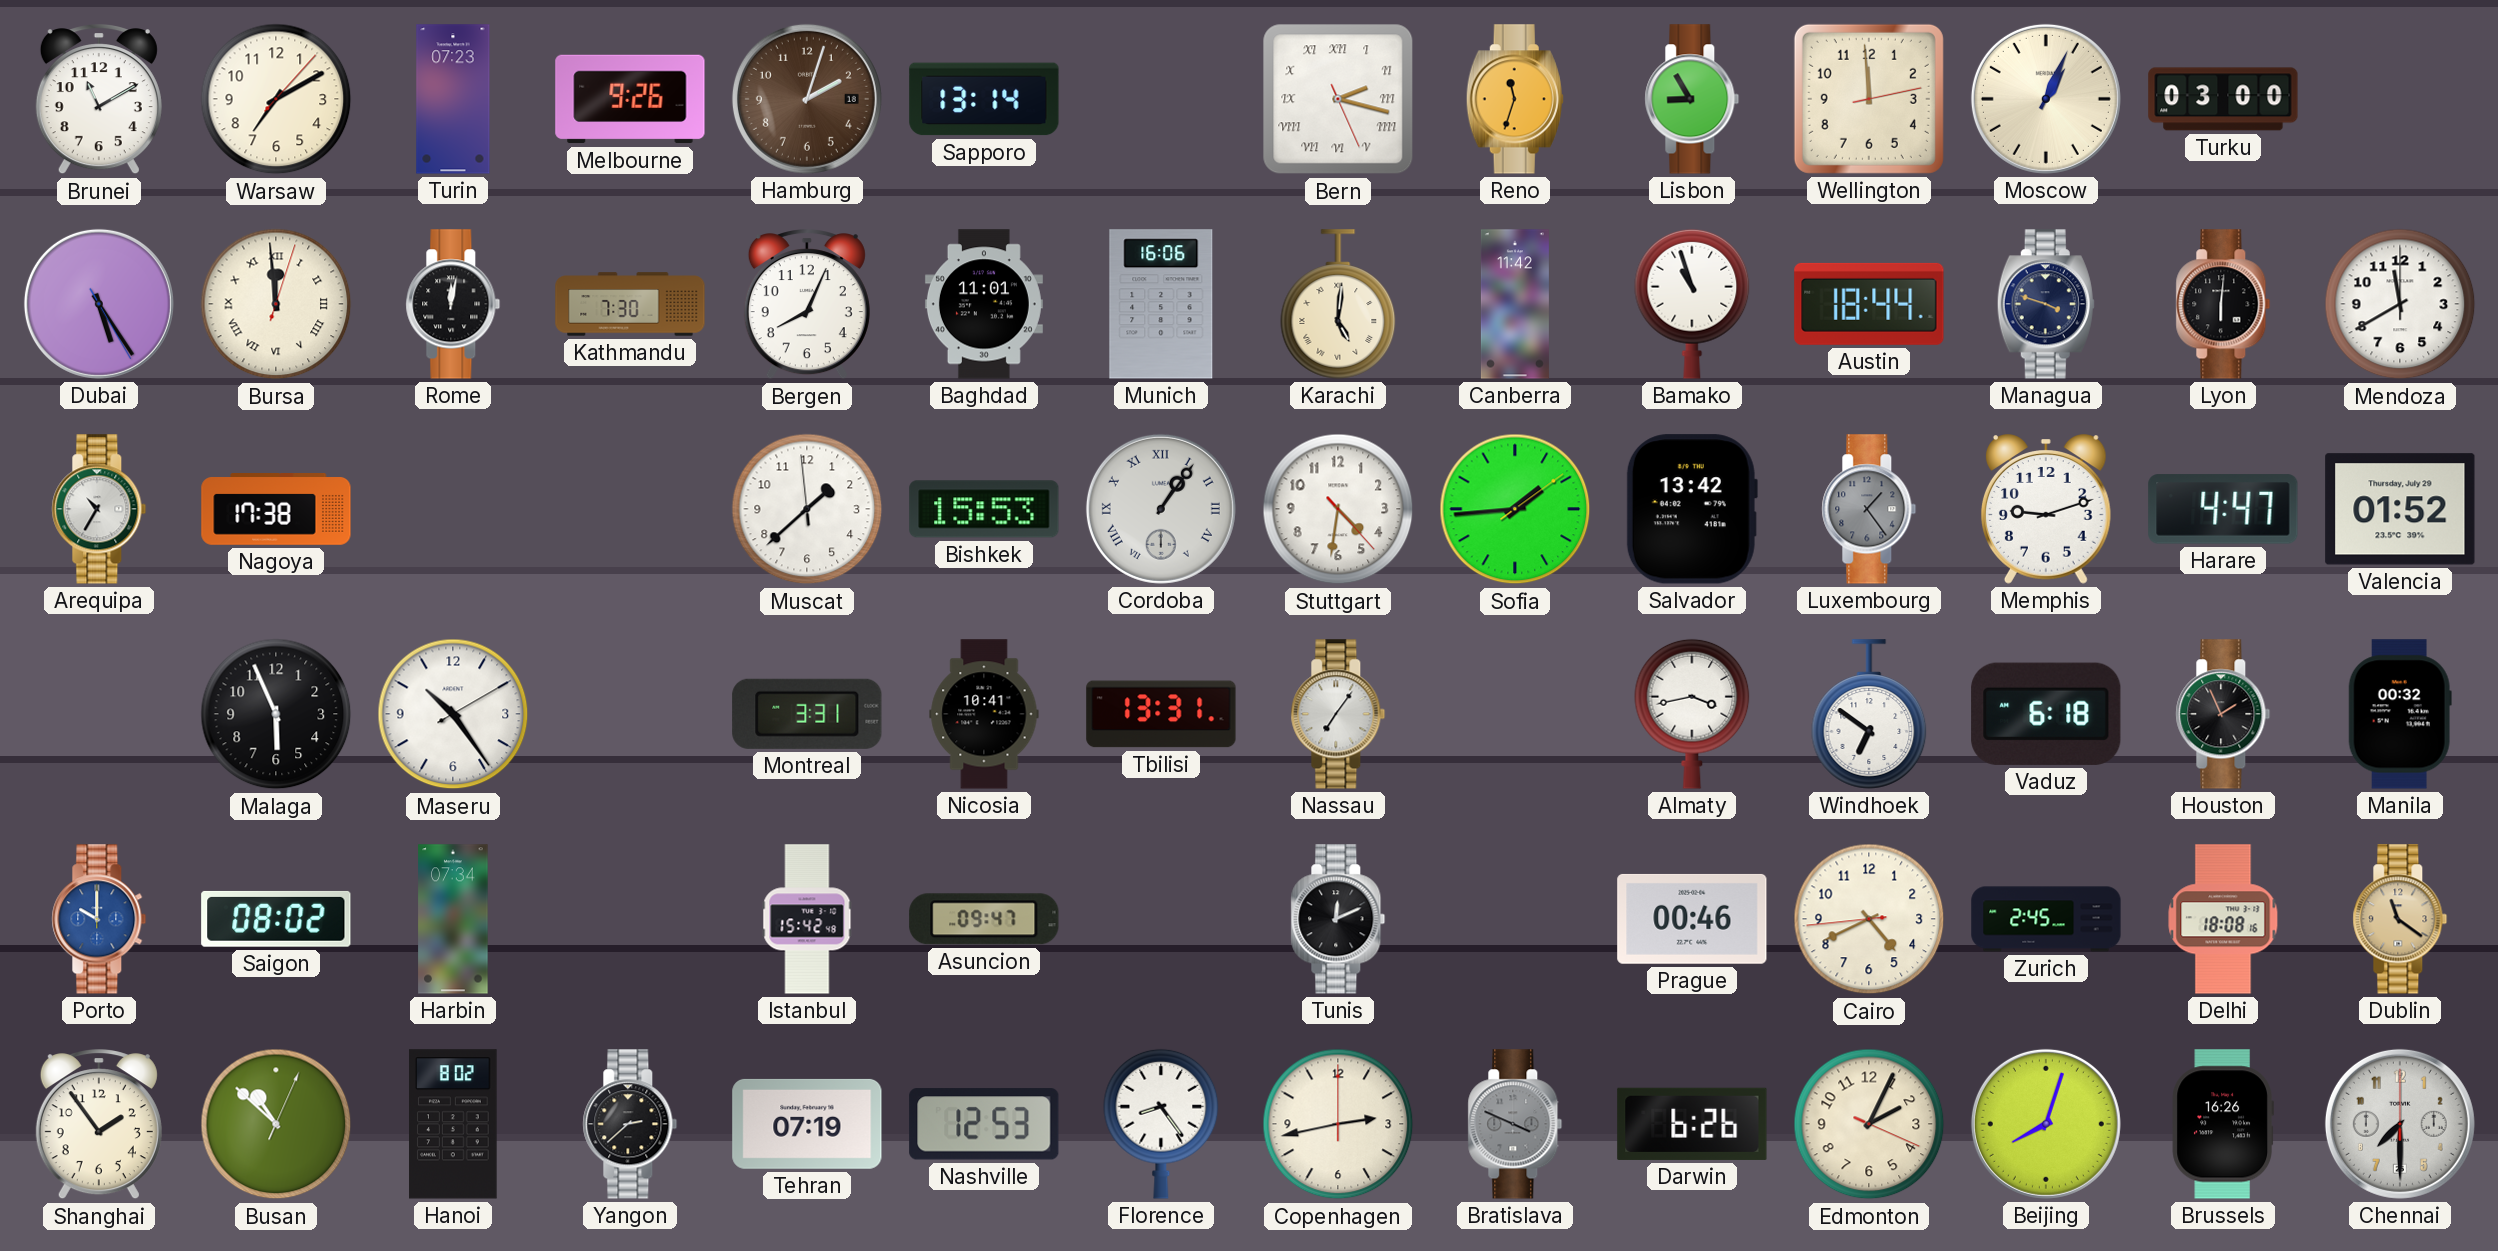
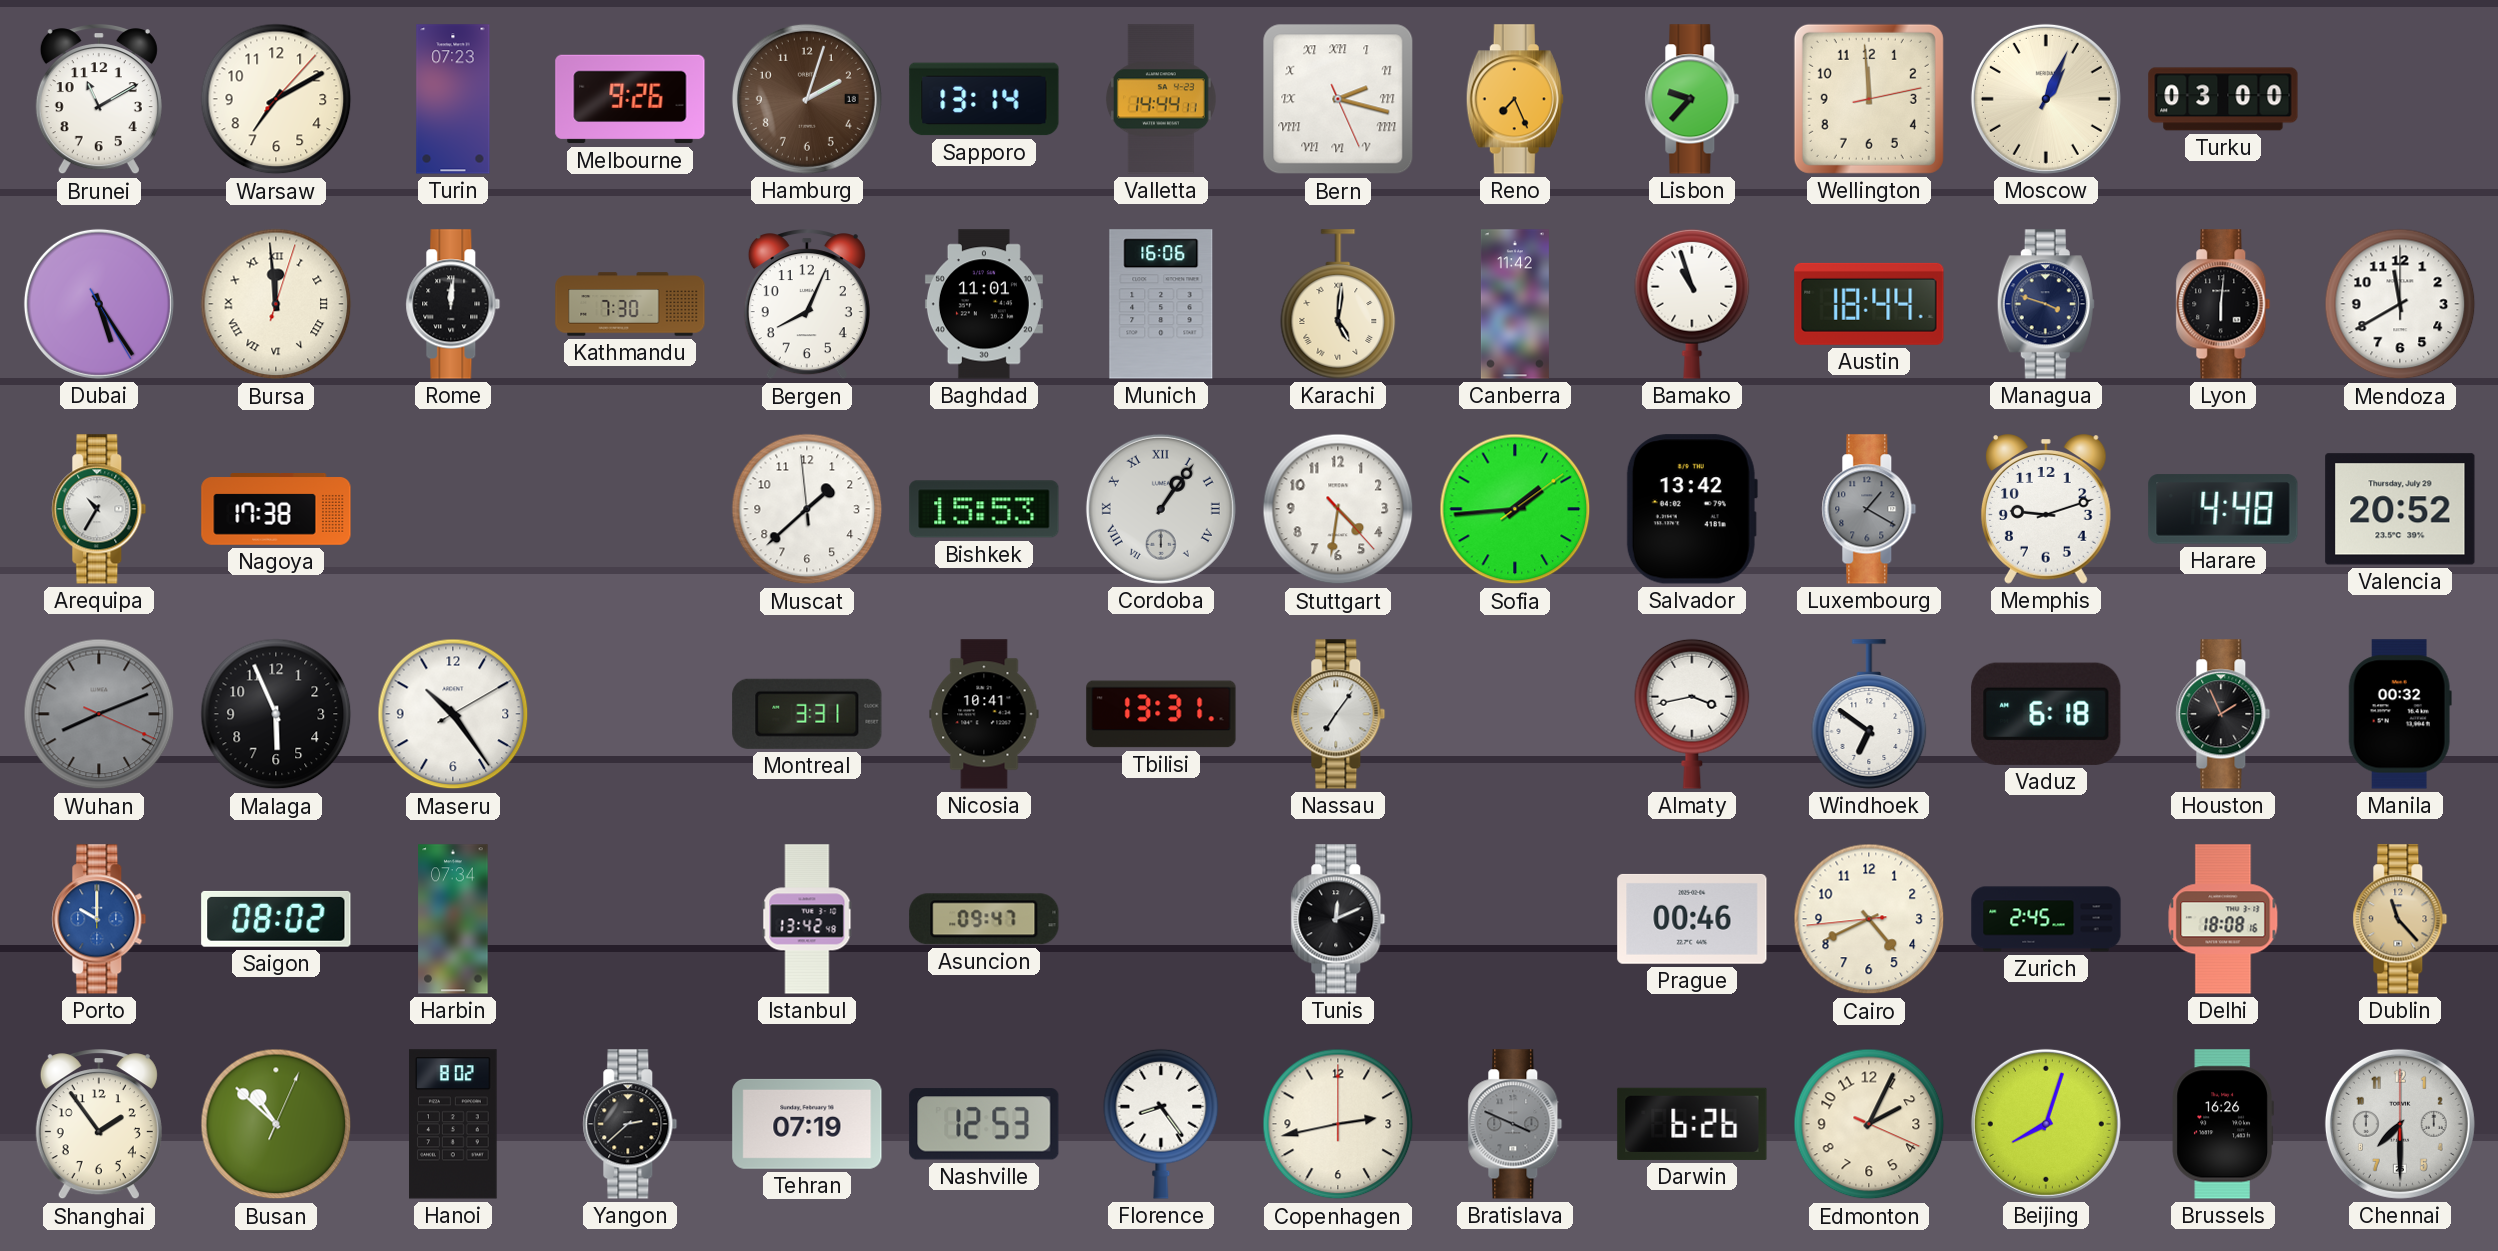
Valletta: none -> 14:44
Reno: 11:33 -> 7:26
Lisbon: 8:55 -> 9:37
Rome: 12:02 -> 12:01
Luxembourg: 1:24 -> 1:20
Harare: 4:47 -> 4:48
Valencia: 01:52 -> 20:52
Wuhan: none -> 8:11
Istanbul: 15:42 -> 13:42
Dublin: 11:21 -> 11:23
